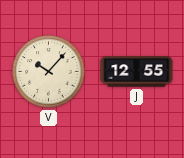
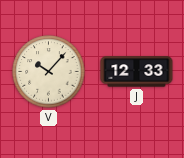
J: 12:55 -> 12:33
